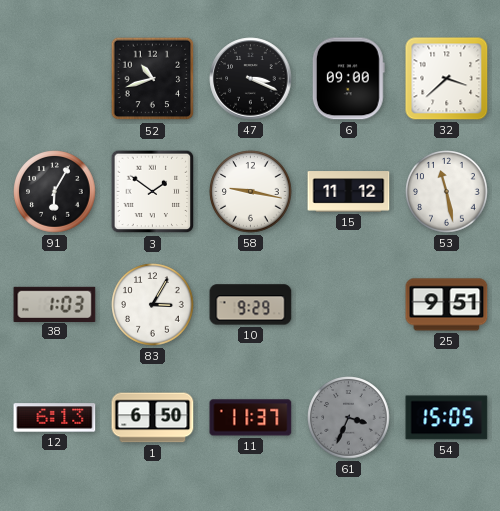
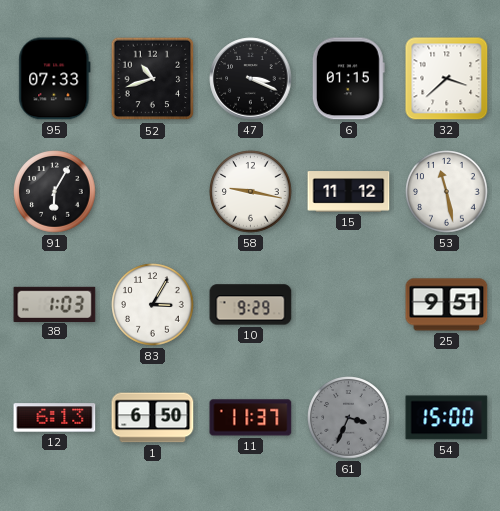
95: none -> 07:33
6: 09:00 -> 01:15
3: 1:51 -> none
54: 15:05 -> 15:00
